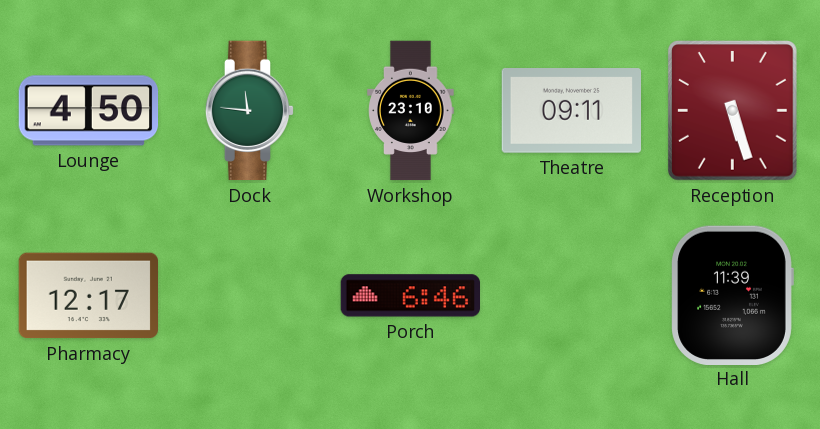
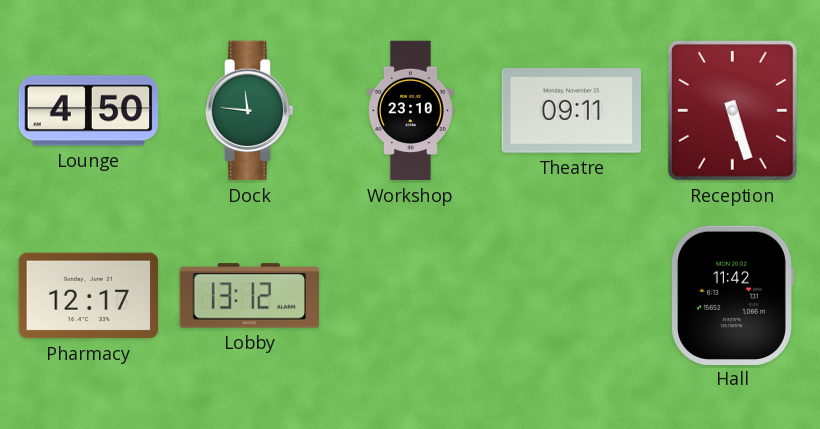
Lobby: none -> 13:12
Porch: 6:46 -> none
Hall: 11:39 -> 11:42
